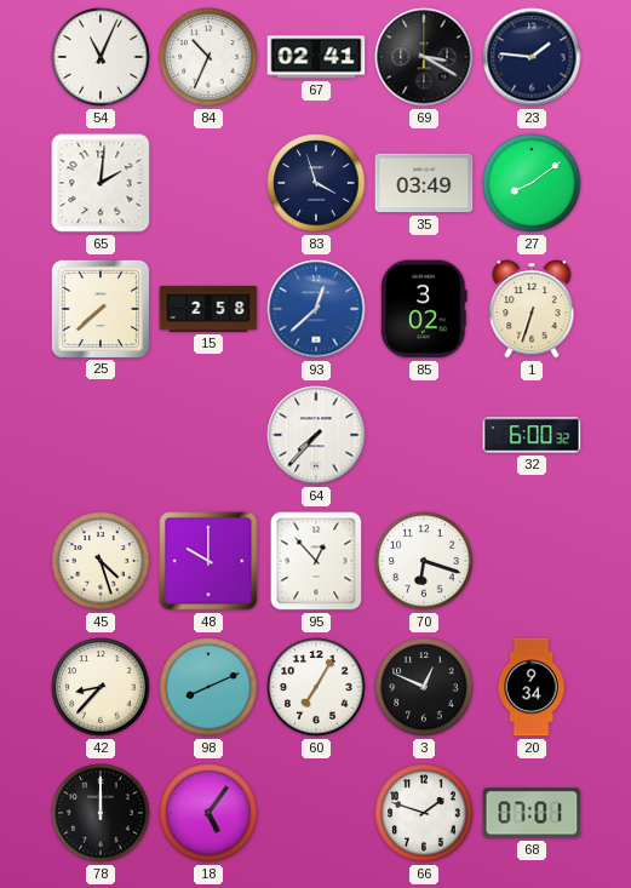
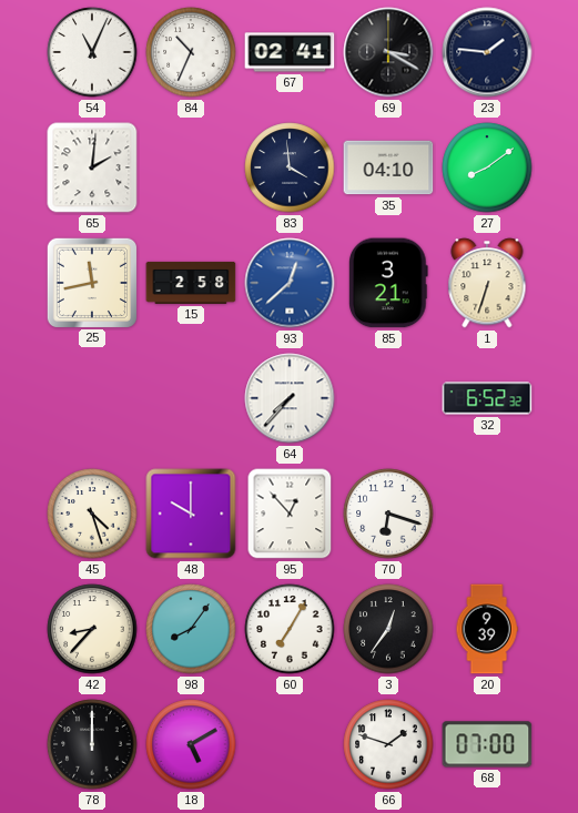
83: 3:57 -> 3:59
35: 03:49 -> 04:10
25: 7:38 -> 11:43
85: 3:02 -> 3:21
32: 6:00 -> 6:52
98: 8:11 -> 8:06
3: 12:49 -> 12:36
20: 9:34 -> 9:39
18: 5:06 -> 5:10
68: 07:01 -> 07:00
